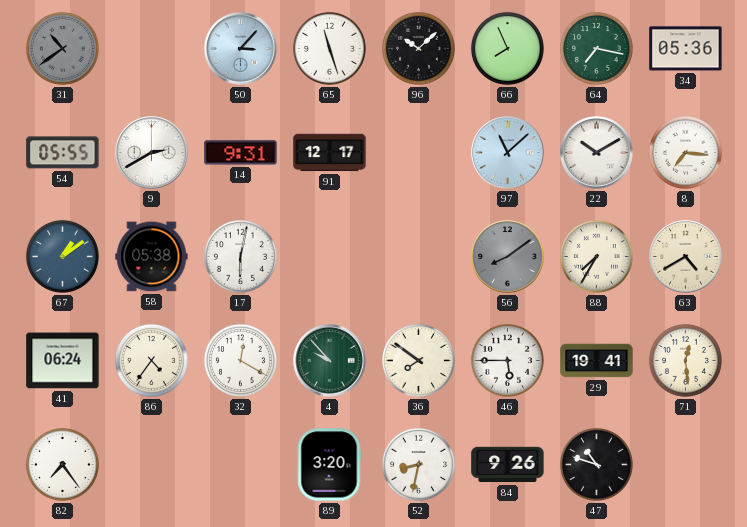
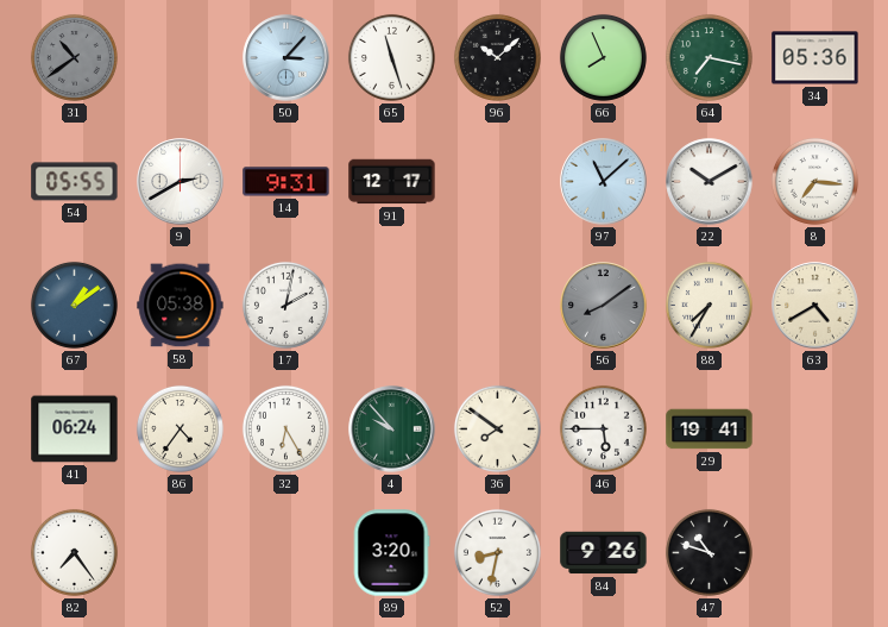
17: 6:02 -> 2:02
32: 12:20 -> 6:25
71: 12:29 -> none
